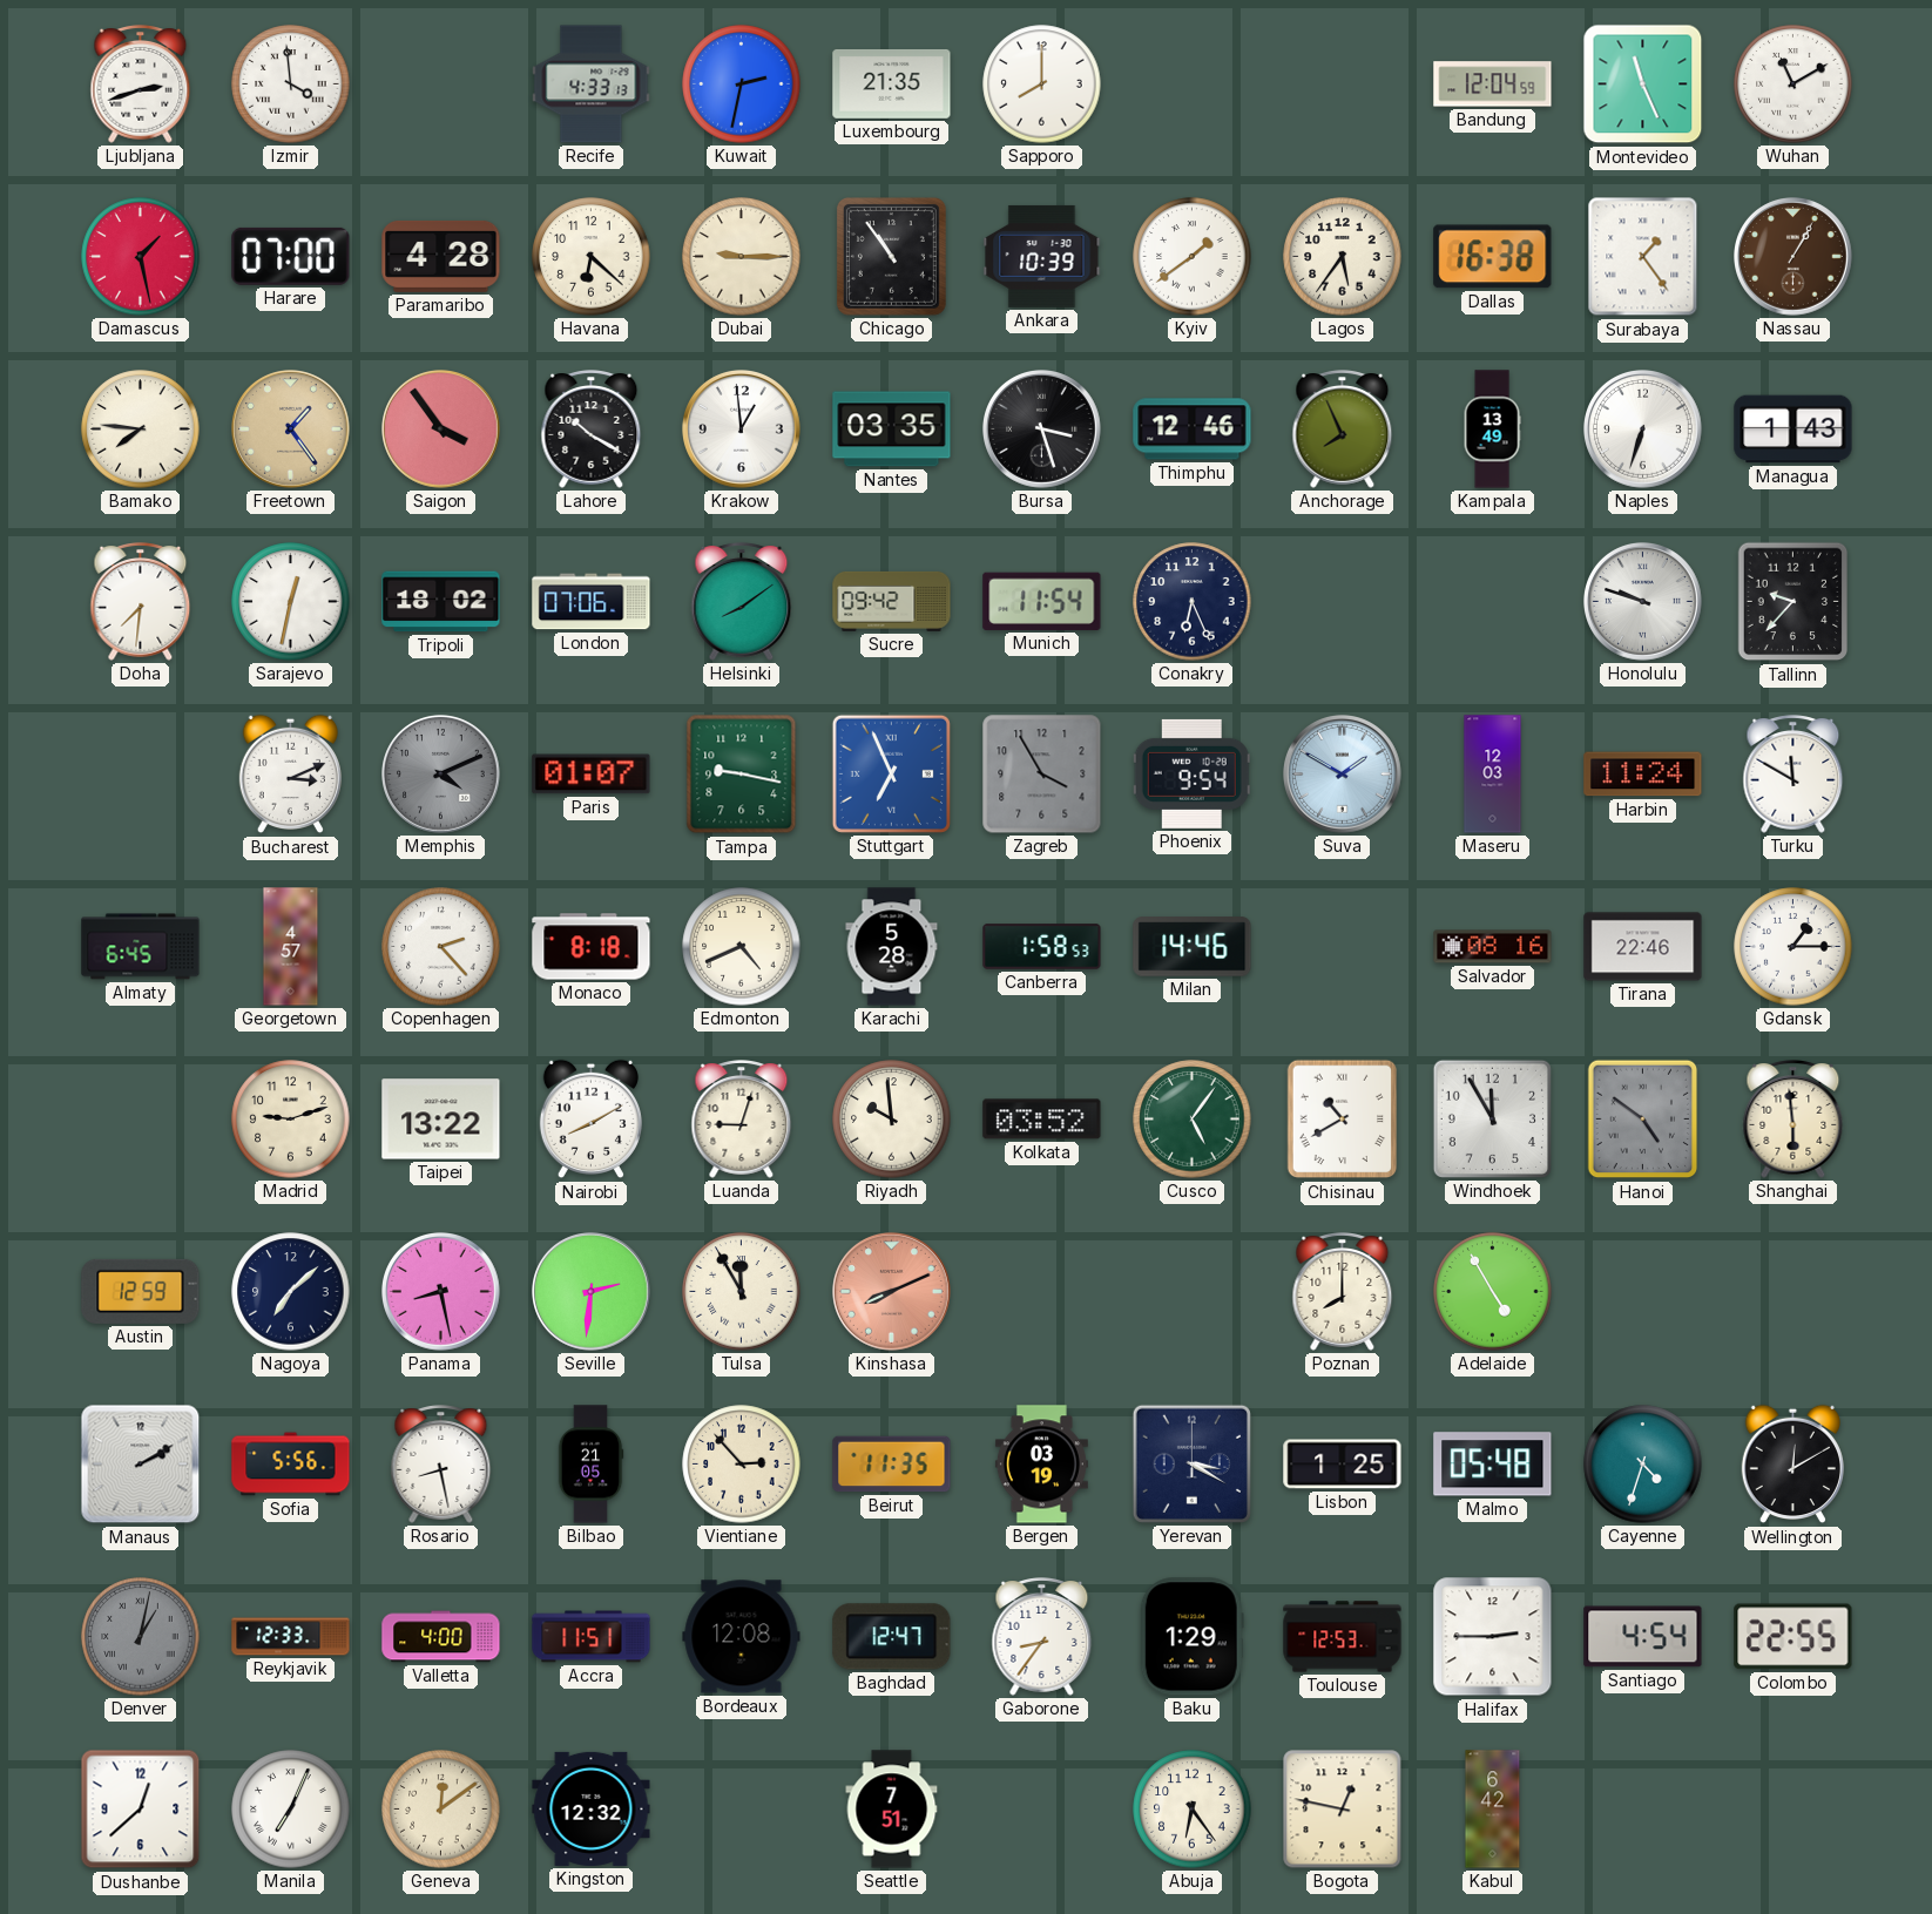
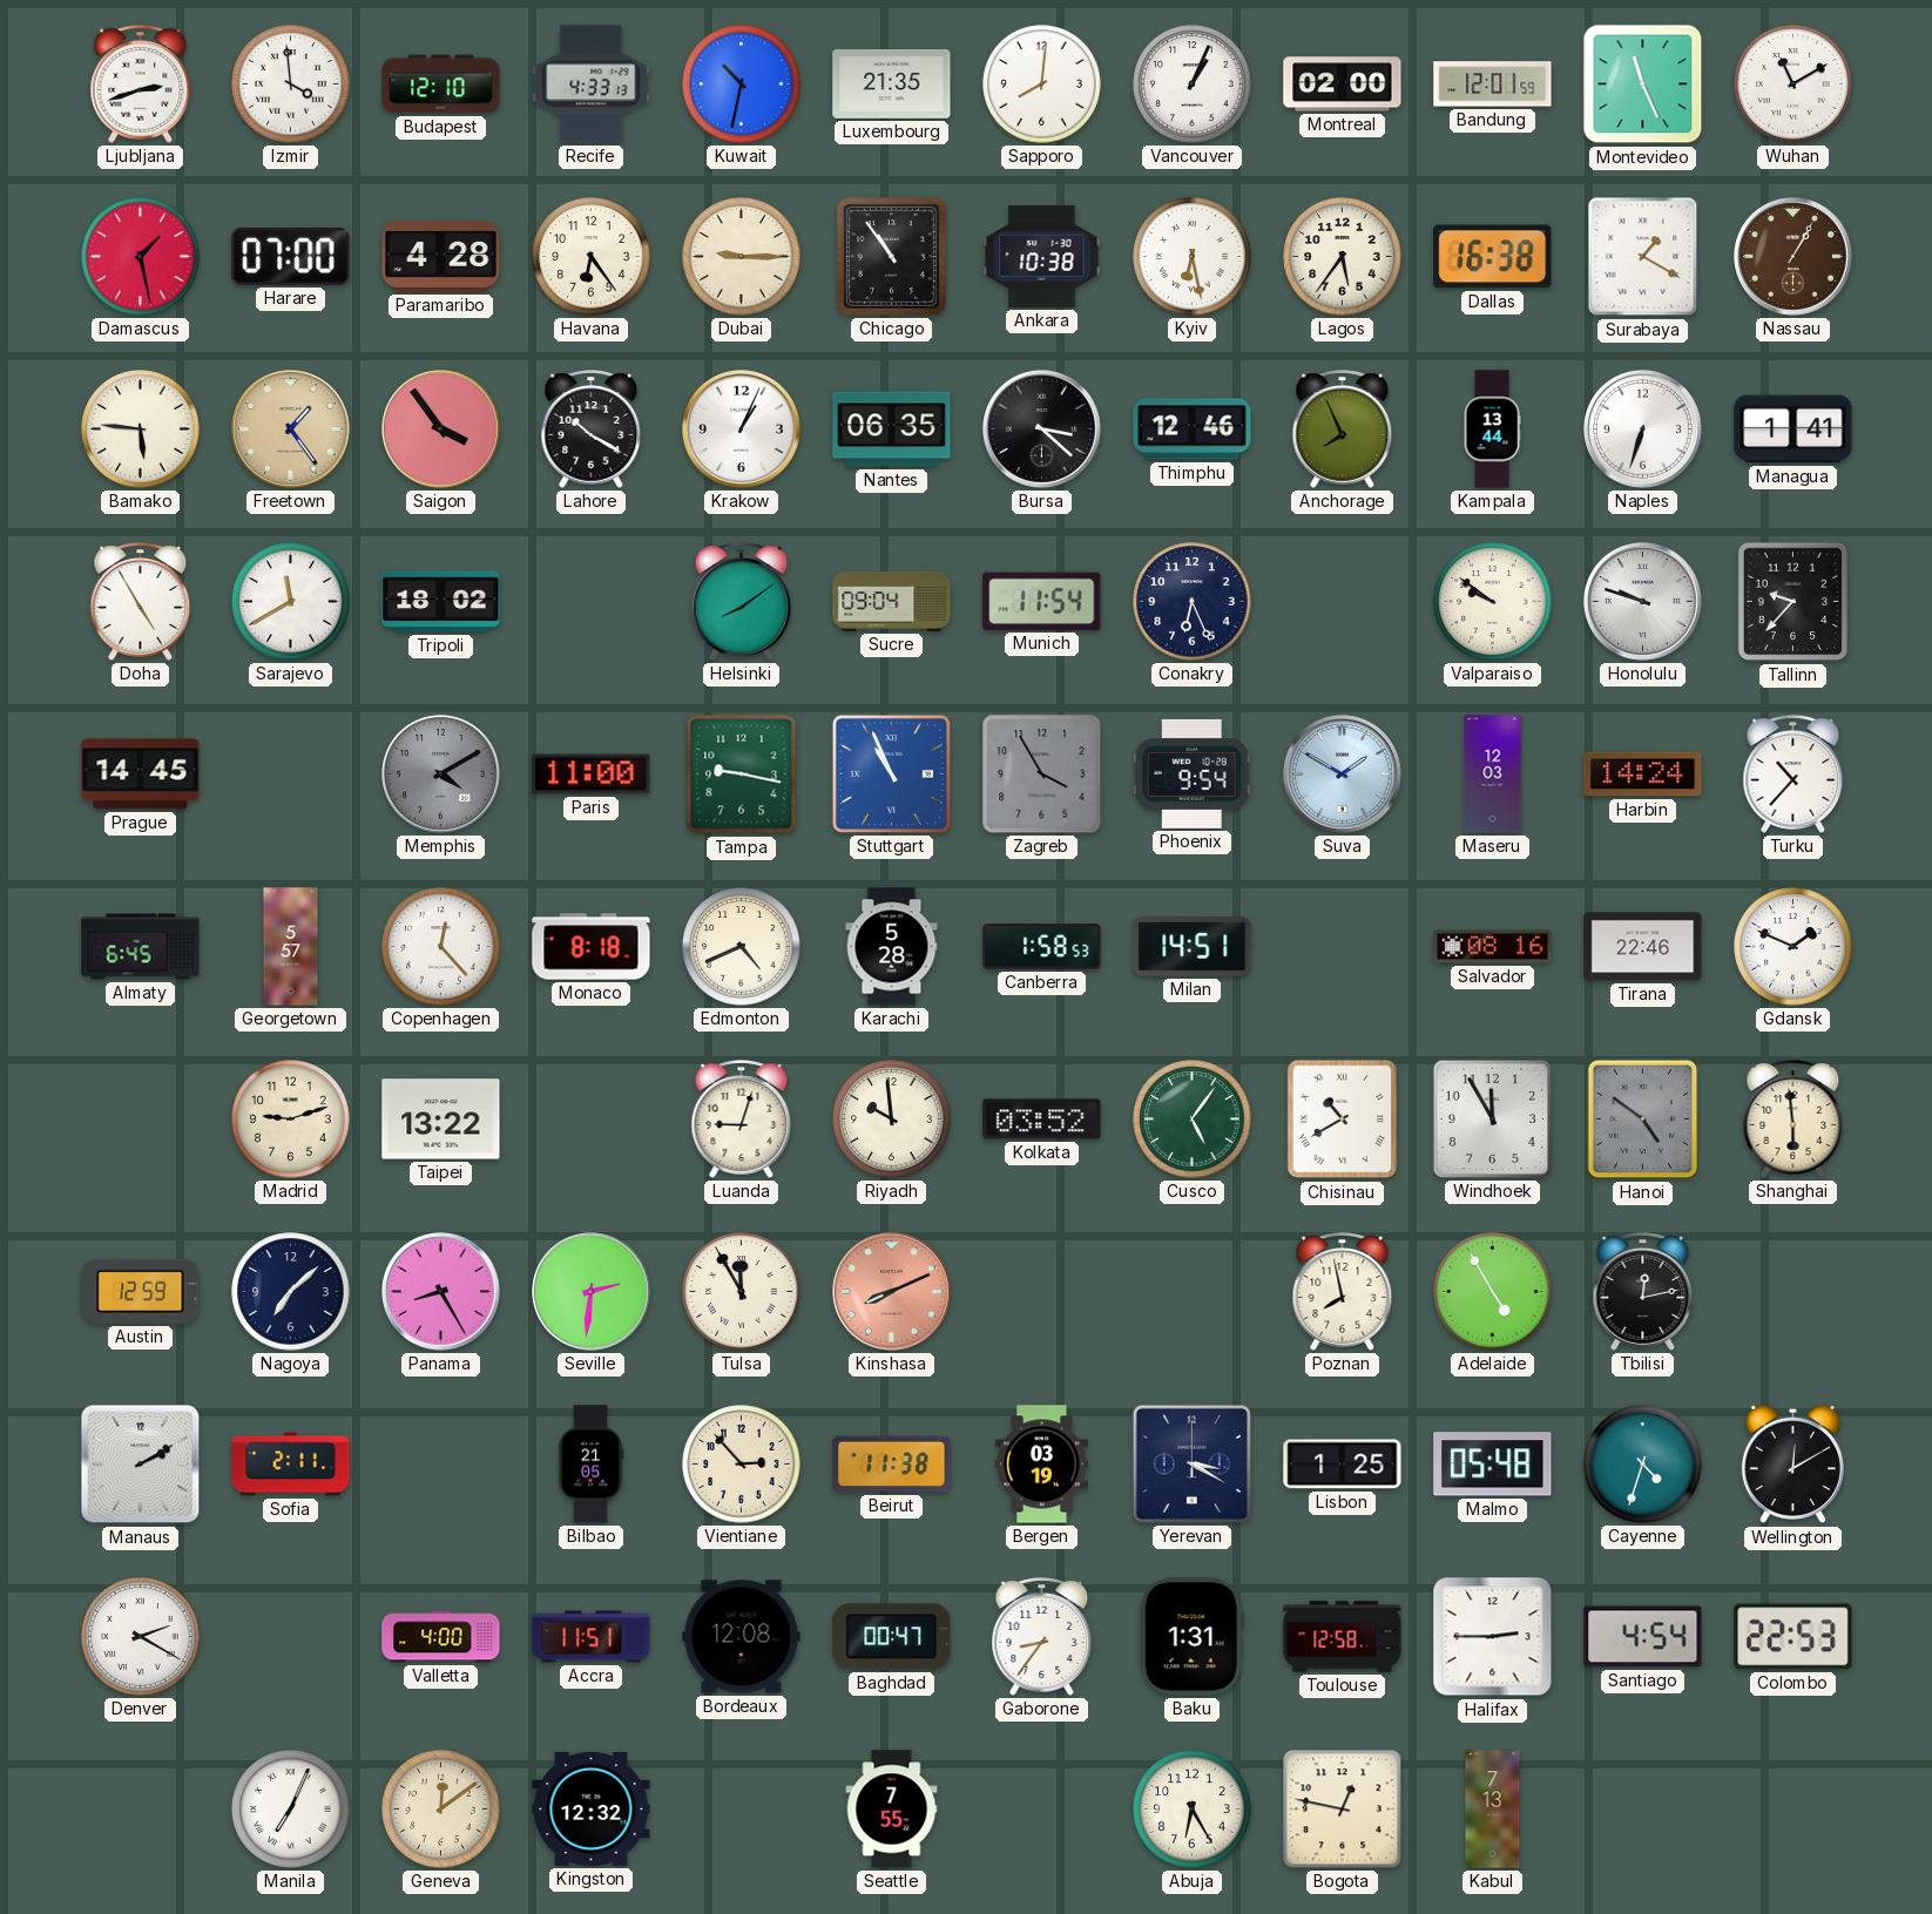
Budapest: none -> 12:10
Kuwait: 2:32 -> 10:32
Sapporo: 8:00 -> 8:01
Vancouver: none -> 1:04
Montreal: none -> 02:00
Bandung: 12:04 -> 12:01
Havana: 6:22 -> 6:24
Ankara: 10:39 -> 10:38
Kyiv: 1:39 -> 6:28
Surabaya: 1:24 -> 1:20
Bamako: 7:46 -> 5:46
Krakow: 12:59 -> 1:04
Nantes: 03:35 -> 06:35
Bursa: 3:27 -> 3:22
Kampala: 13:49 -> 13:44
Managua: 1:43 -> 1:41
Doha: 7:31 -> 4:55
Sarajevo: 12:32 -> 11:40
London: 07:06 -> none
Sucre: 09:42 -> 09:04
Valparaiso: none -> 9:51
Prague: none -> 14:45
Bucharest: 3:11 -> none
Memphis: 4:11 -> 4:10
Paris: 01:07 -> 11:00
Stuttgart: 6:56 -> 10:56
Harbin: 11:24 -> 14:24
Turku: 11:50 -> 10:37
Georgetown: 4:57 -> 5:57
Copenhagen: 2:23 -> 12:23
Milan: 14:46 -> 14:51
Gdansk: 1:15 -> 1:49
Nairobi: 8:10 -> none
Panama: 8:28 -> 8:25
Poznan: 8:00 -> 7:58
Tbilisi: none -> 12:13
Sofia: 5:56 -> 2:11
Rosario: 8:28 -> none
Beirut: 11:35 -> 11:38
Denver: 1:02 -> 2:20
Denver dial: grey -> white
Reykjavik: 12:33 -> none
Baghdad: 12:47 -> 00:47
Baku: 1:29 -> 1:31
Toulouse: 12:53 -> 12:58
Colombo: 22:55 -> 22:53
Dushanbe: 12:38 -> none
Seattle: 7:51 -> 7:55
Abuja: 6:24 -> 6:25
Kabul: 6:42 -> 7:13
